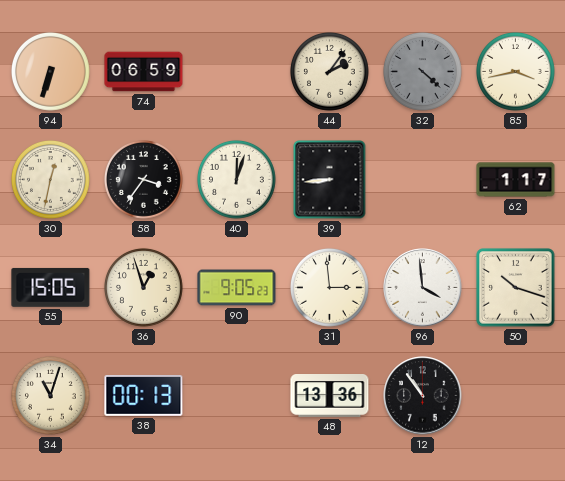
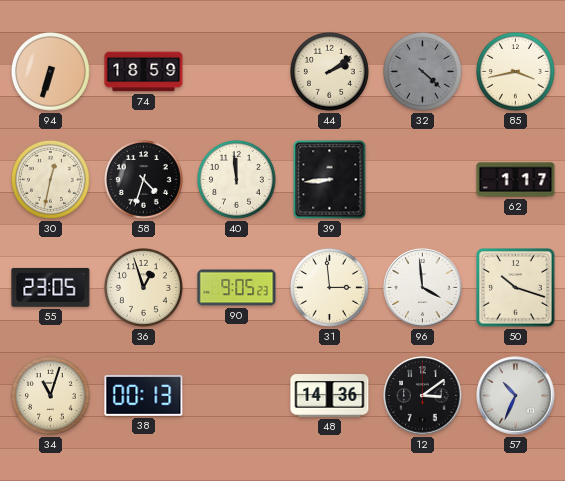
74: 06:59 -> 18:59
44: 2:06 -> 2:09
58: 3:36 -> 4:33
40: 12:03 -> 11:59
55: 15:05 -> 23:05
48: 13:36 -> 14:36
12: 10:54 -> 3:09
57: none -> 10:34
